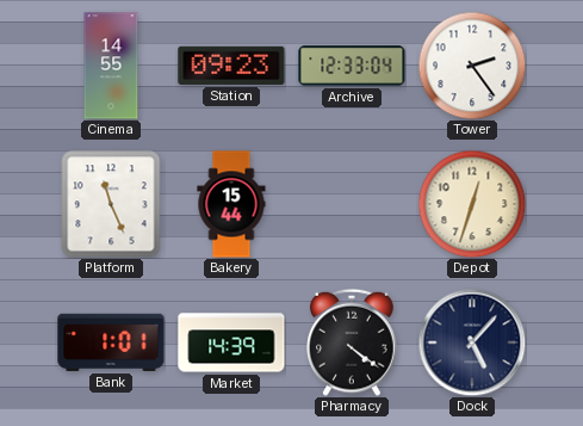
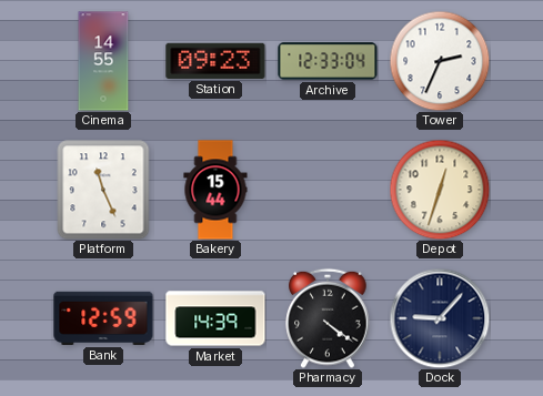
Tower: 2:24 -> 2:34
Bank: 1:01 -> 12:59
Dock: 5:07 -> 9:07
